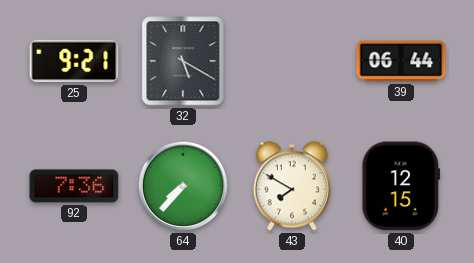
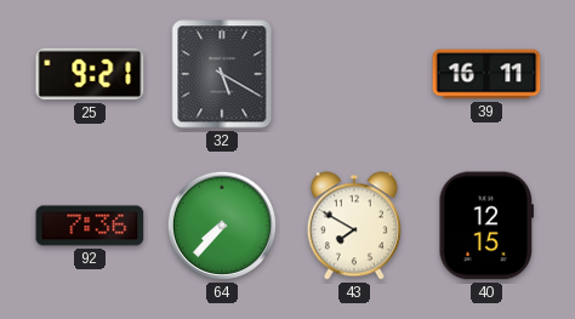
39: 06:44 -> 16:11
